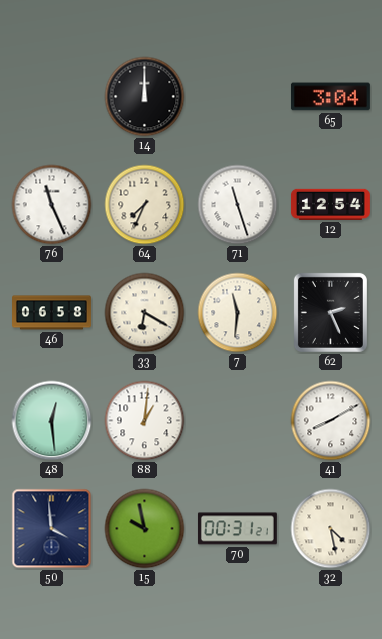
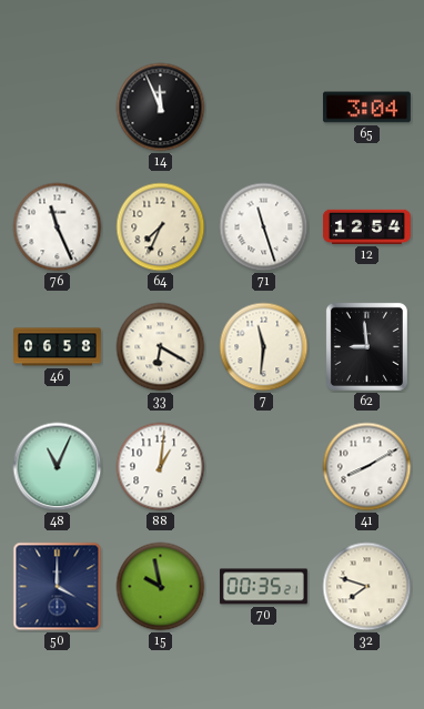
14: 12:00 -> 11:56
62: 2:26 -> 8:59
48: 12:29 -> 11:04
50: 3:59 -> 4:00
70: 00:31 -> 00:35
32: 4:28 -> 7:48
